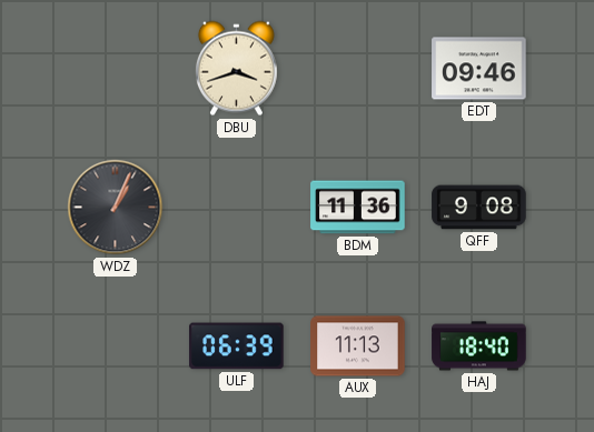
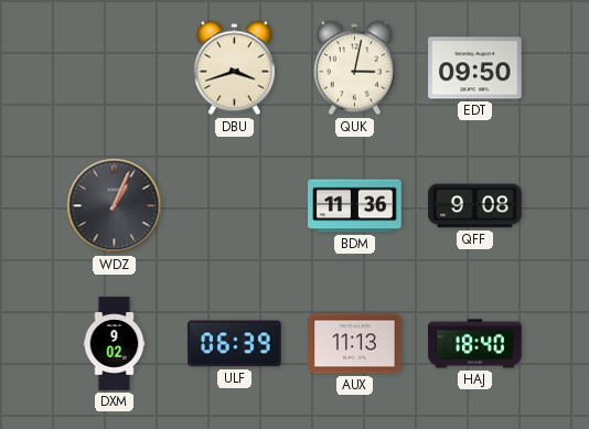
QUK: none -> 3:02
EDT: 09:46 -> 09:50
DXM: none -> 9:02
